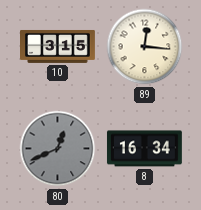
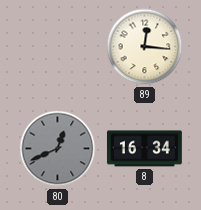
10: 3:15 -> none
